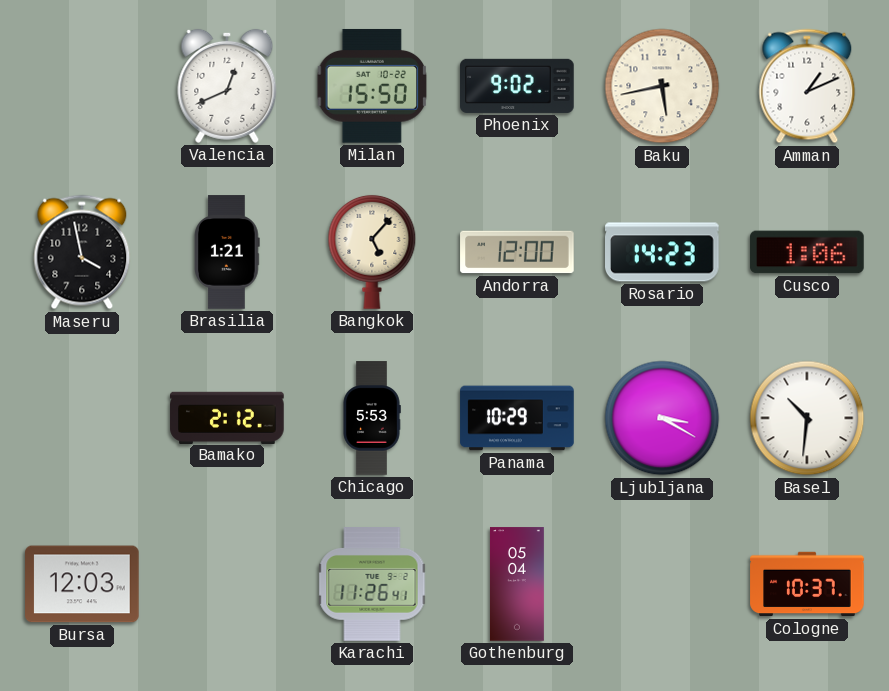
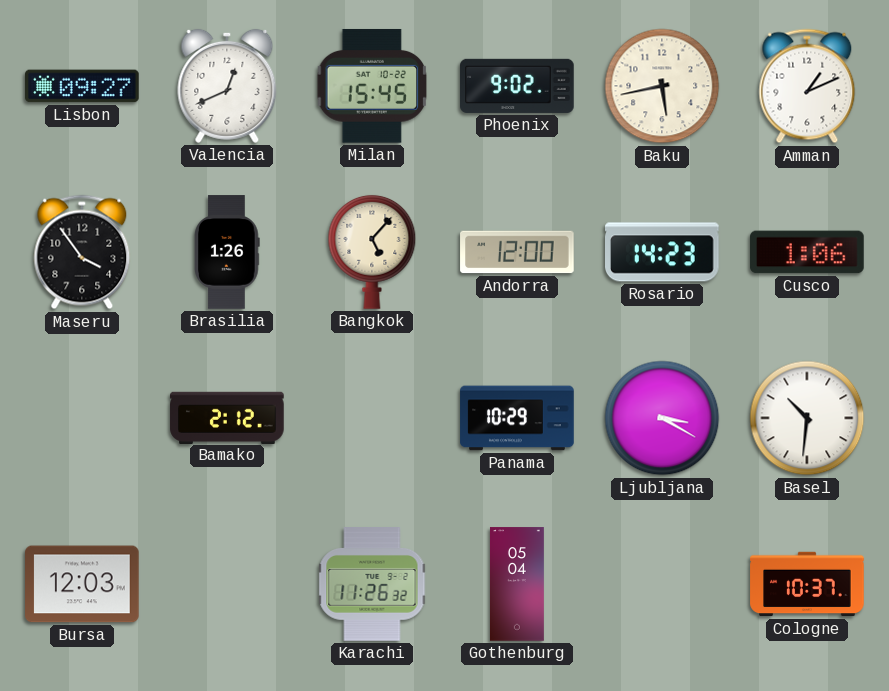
Lisbon: none -> 09:27
Milan: 15:50 -> 15:45
Maseru: 3:58 -> 3:54
Brasilia: 1:21 -> 1:26
Chicago: 5:53 -> none
Karachi: 11:26:41 -> 11:26:32
